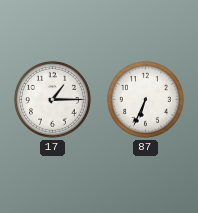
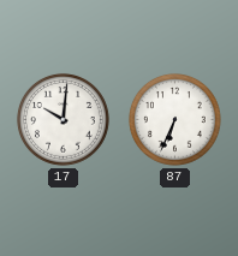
17: 1:15 -> 10:01
